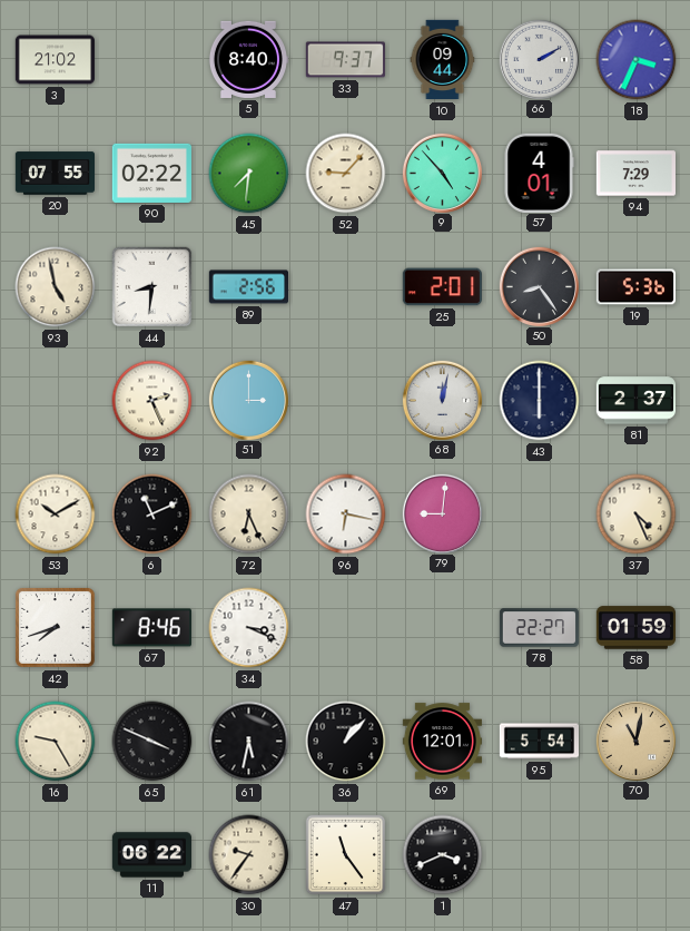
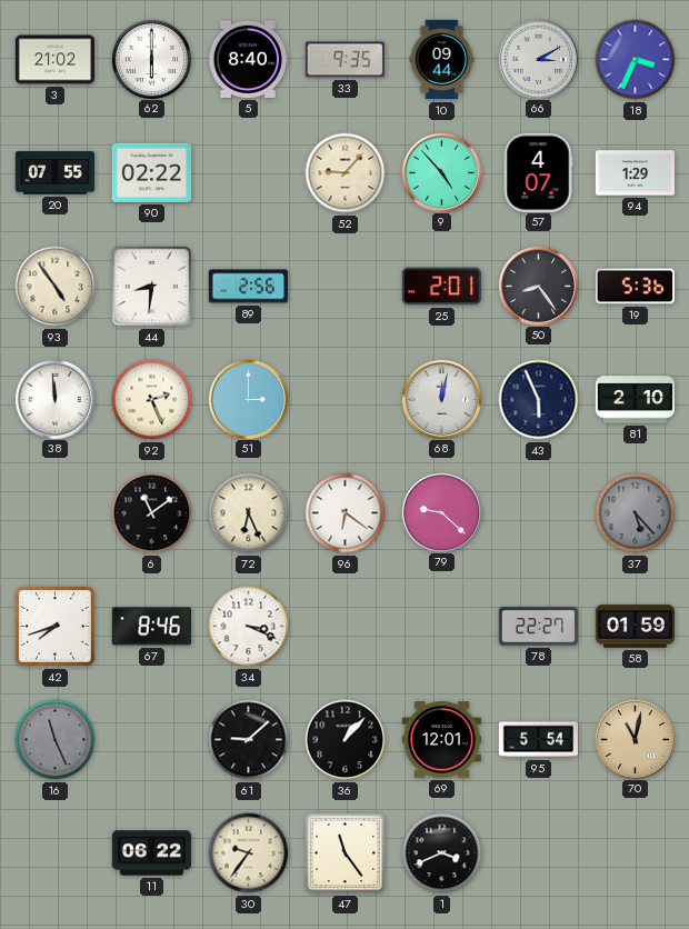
62: none -> 6:00
33: 9:37 -> 9:35
66: 2:10 -> 3:10
45: 7:31 -> none
57: 4:01 -> 4:07
94: 7:29 -> 1:29
93: 4:58 -> 4:54
38: none -> 11:59
43: 6:00 -> 5:56
81: 2:37 -> 2:10
53: 10:10 -> none
6: 11:11 -> 11:09
96: 6:17 -> 6:21
79: 9:01 -> 9:22
37: 4:26 -> 5:23
37 dial: cream -> grey
16: 9:25 -> 11:26
16 dial: cream -> grey
65: 3:49 -> none
61: 5:32 -> 9:08
